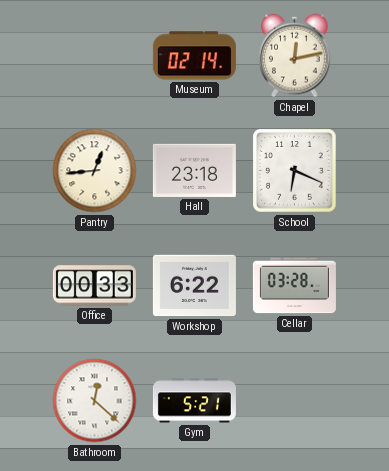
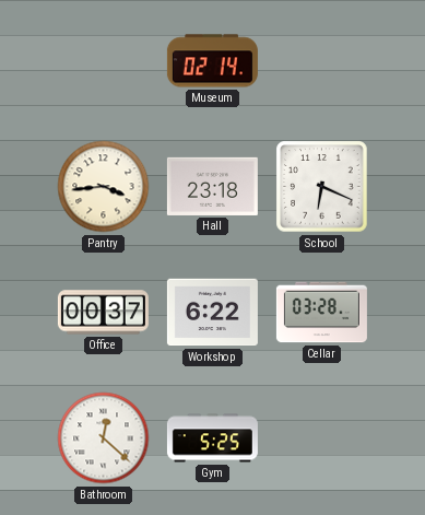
Chapel: 12:13 -> none
Pantry: 12:44 -> 3:44
Office: 00:33 -> 00:37
Gym: 5:21 -> 5:25
